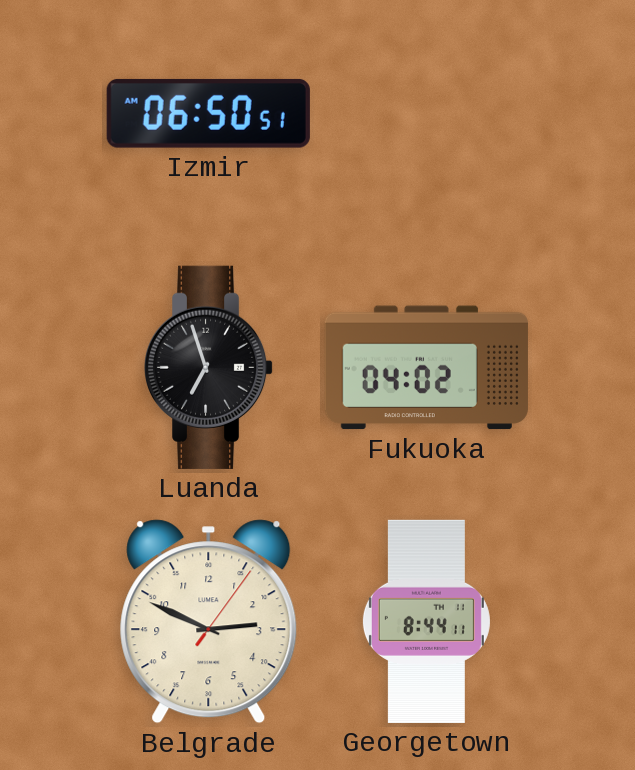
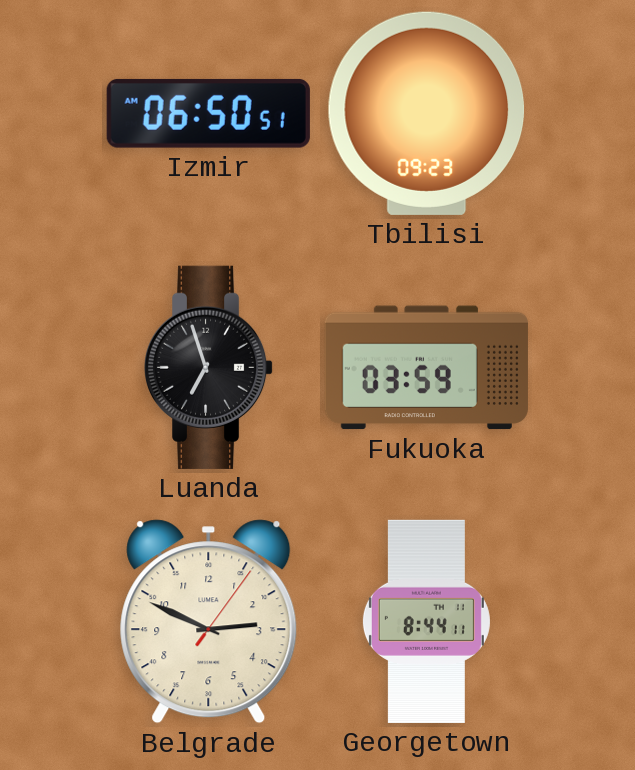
Tbilisi: none -> 09:23
Fukuoka: 04:02 -> 03:59
